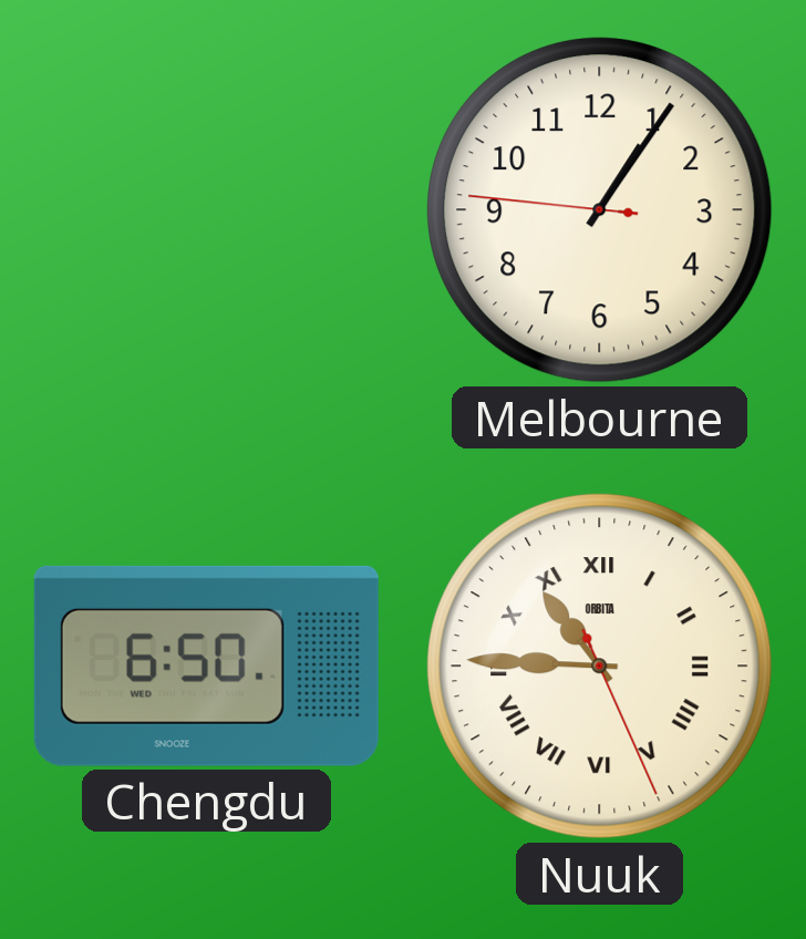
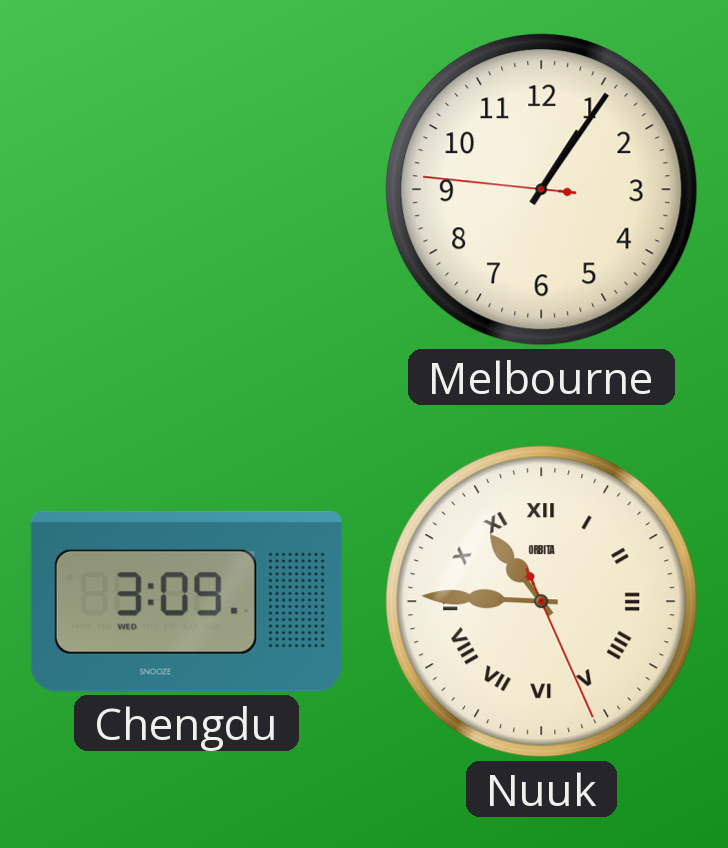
Chengdu: 6:50 -> 3:09
